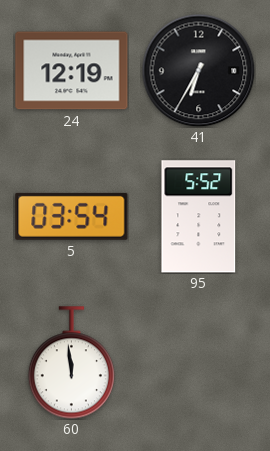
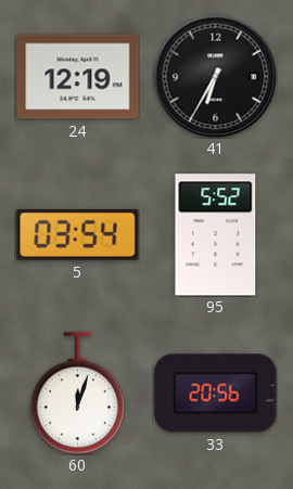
60: 11:59 -> 12:03
33: none -> 20:56
